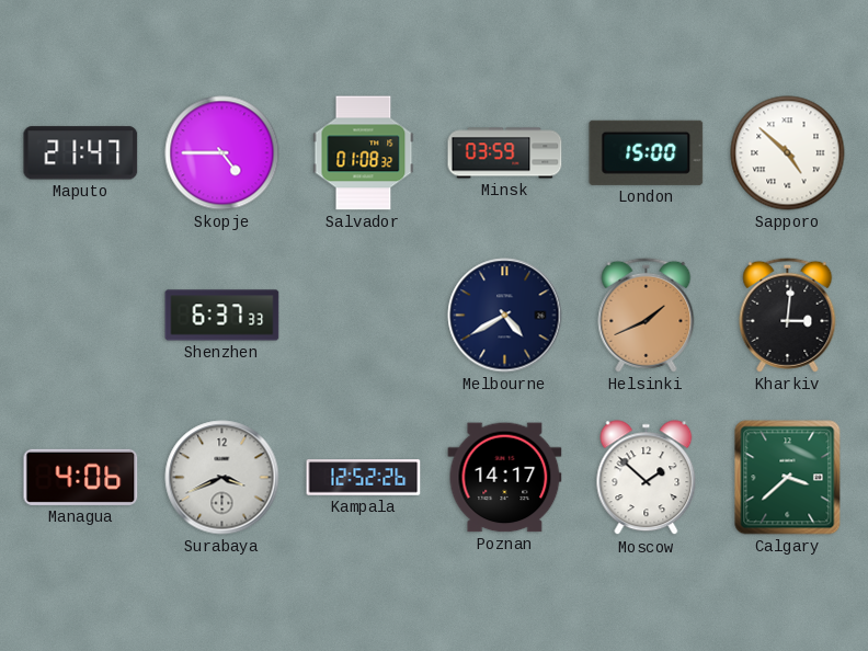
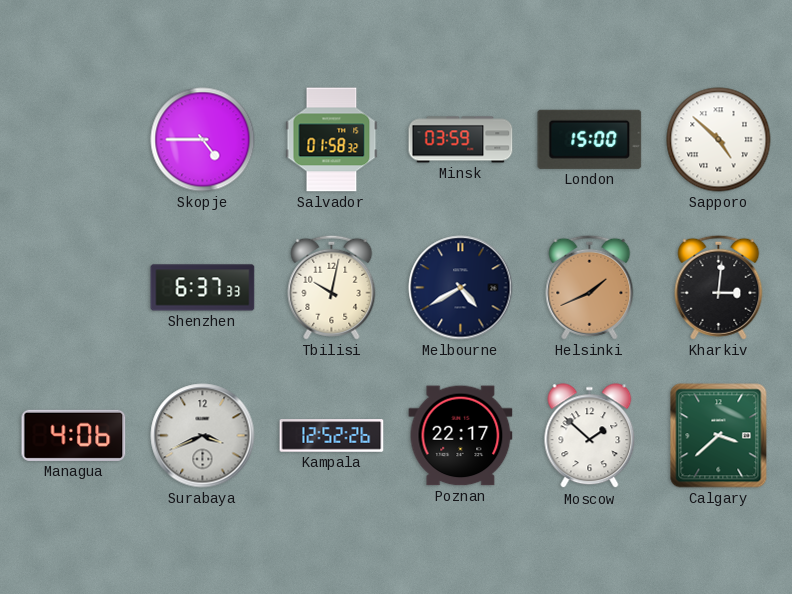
Maputo: 21:47 -> none
Salvador: 01:08 -> 01:58
Tbilisi: none -> 10:02
Poznan: 14:17 -> 22:17
